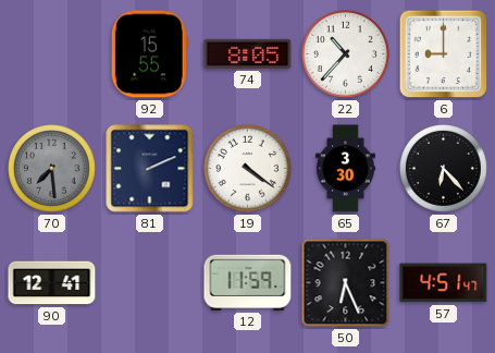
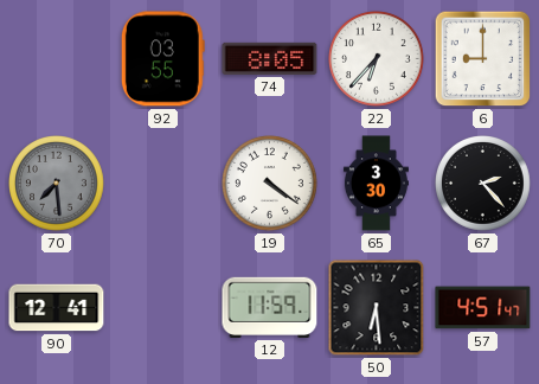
92: 15:55 -> 03:55
22: 10:37 -> 6:37
81: 2:11 -> none
67: 6:23 -> 2:23
50: 6:26 -> 6:29
